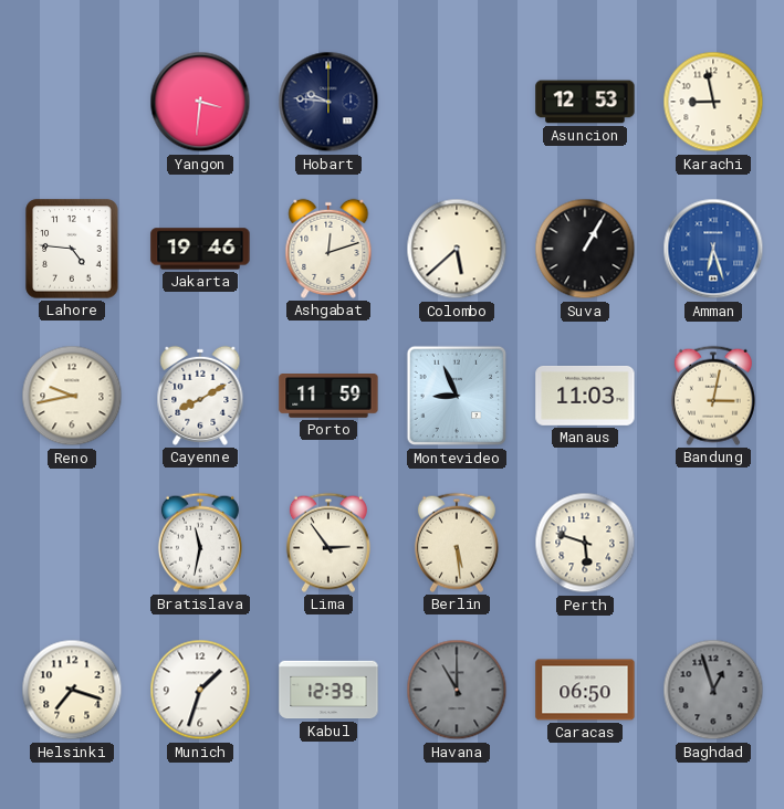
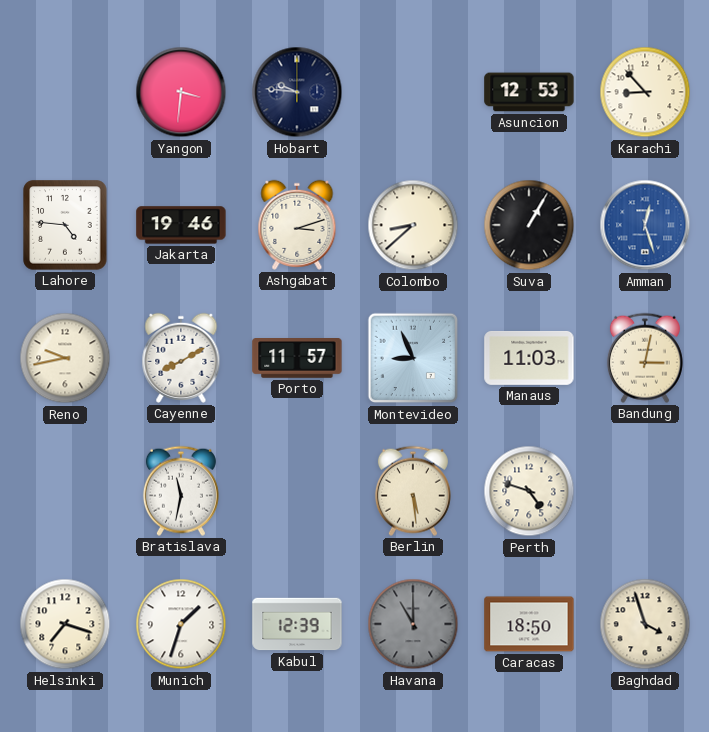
Karachi: 8:58 -> 8:53
Ashgabat: 12:12 -> 3:12
Colombo: 5:38 -> 8:38
Amman: 6:27 -> 12:27
Porto: 11:59 -> 11:57
Lima: 2:54 -> none
Perth: 5:48 -> 4:48
Caracas: 06:50 -> 18:50
Baghdad: 12:57 -> 3:57
Baghdad dial: grey -> cream
